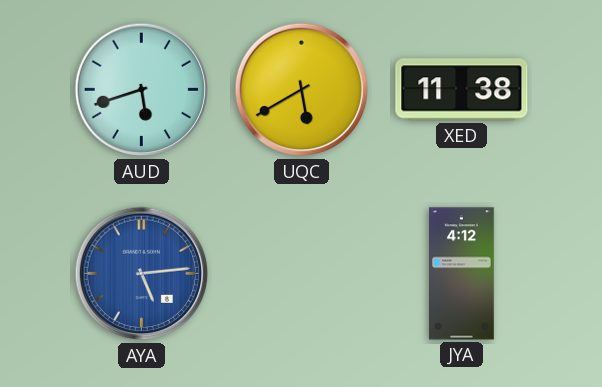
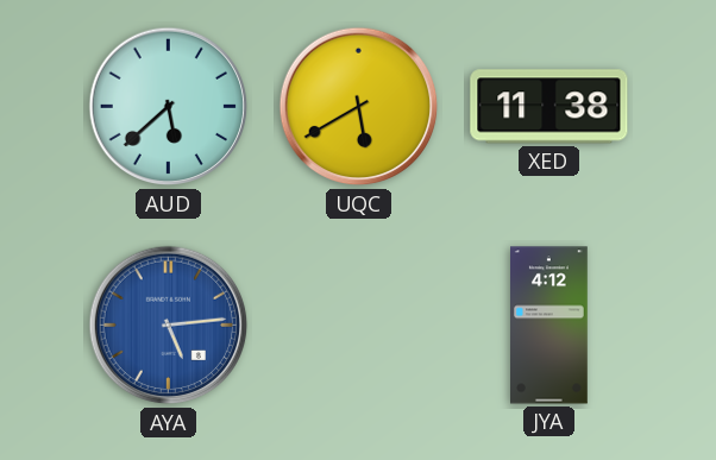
AUD: 5:42 -> 5:38
